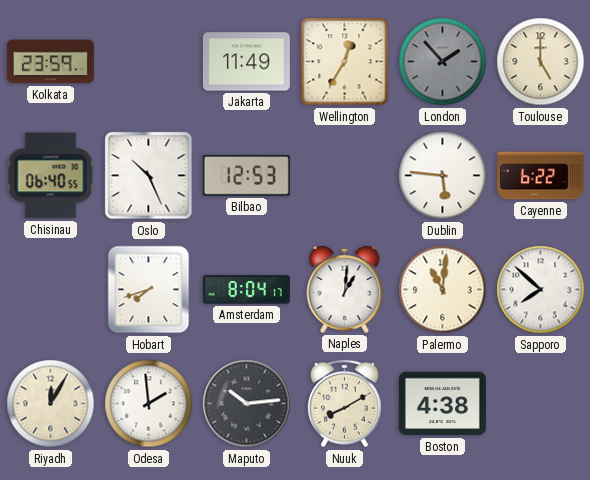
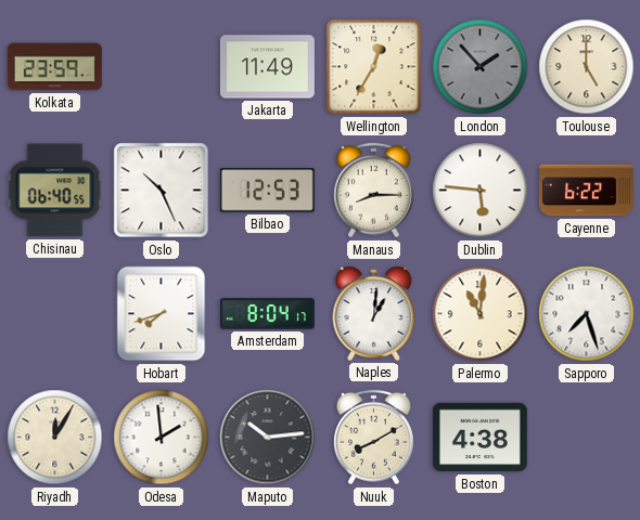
Manaus: none -> 8:15
Sapporo: 7:52 -> 7:27
